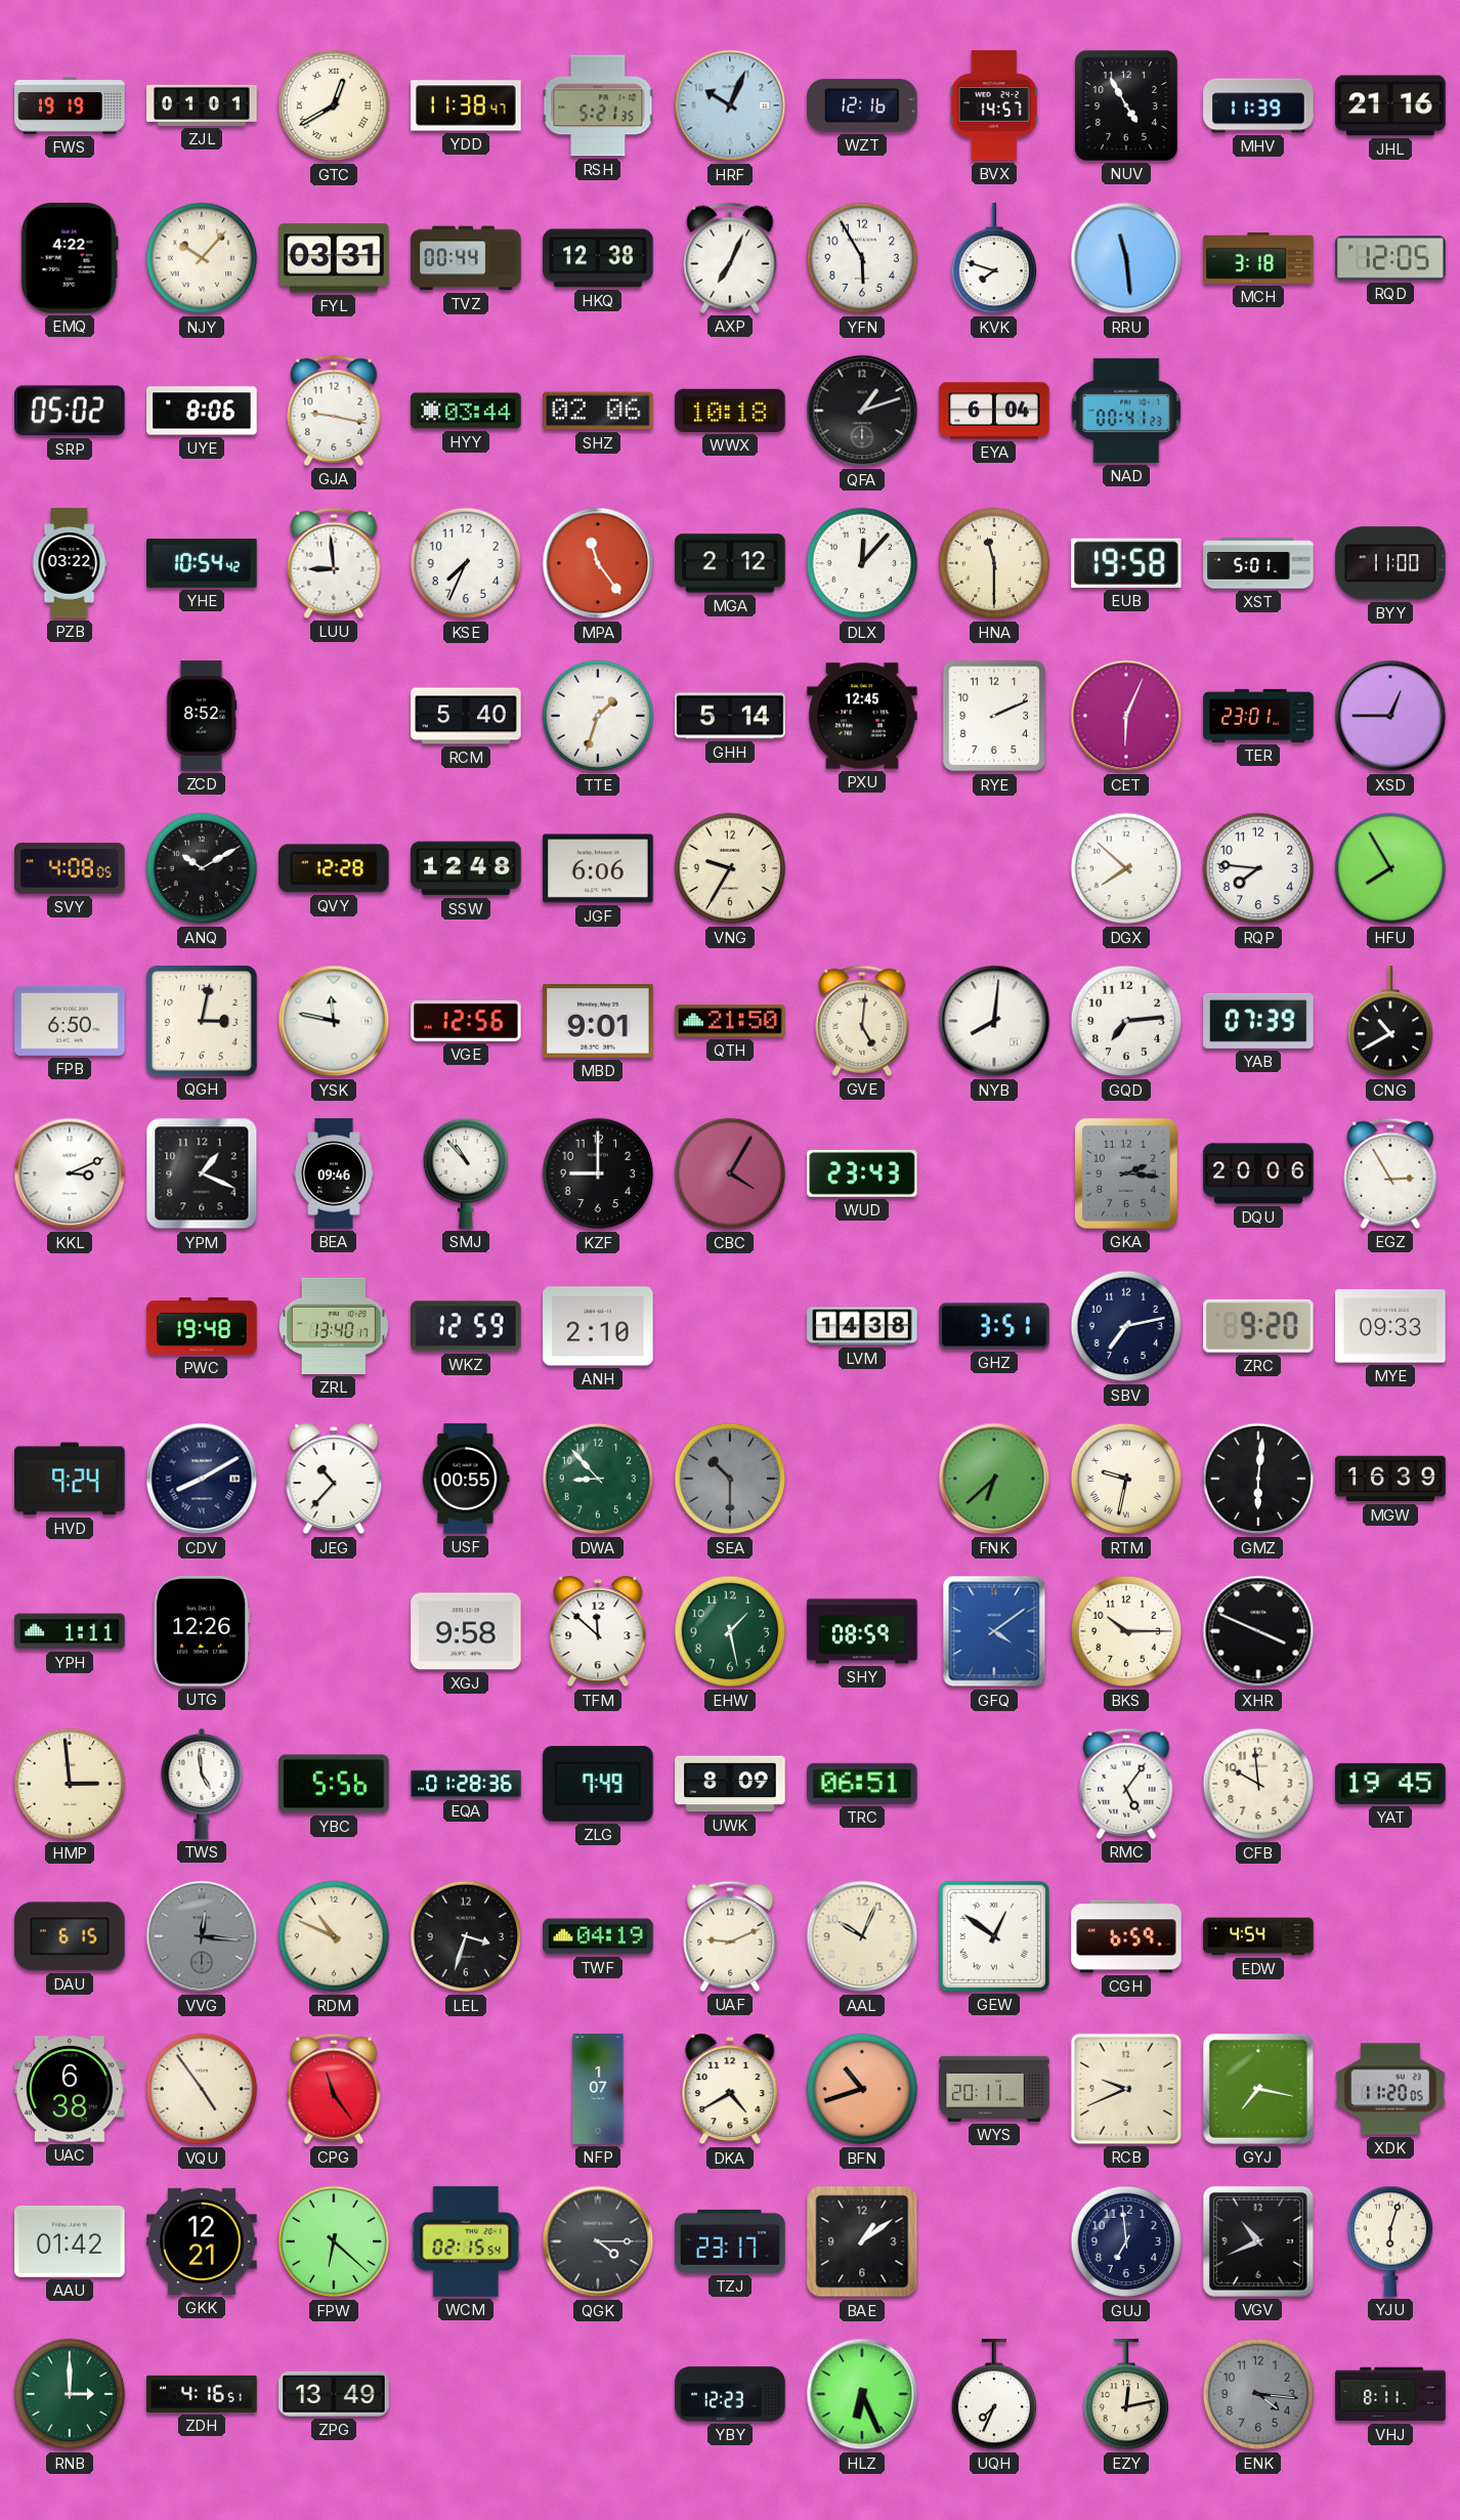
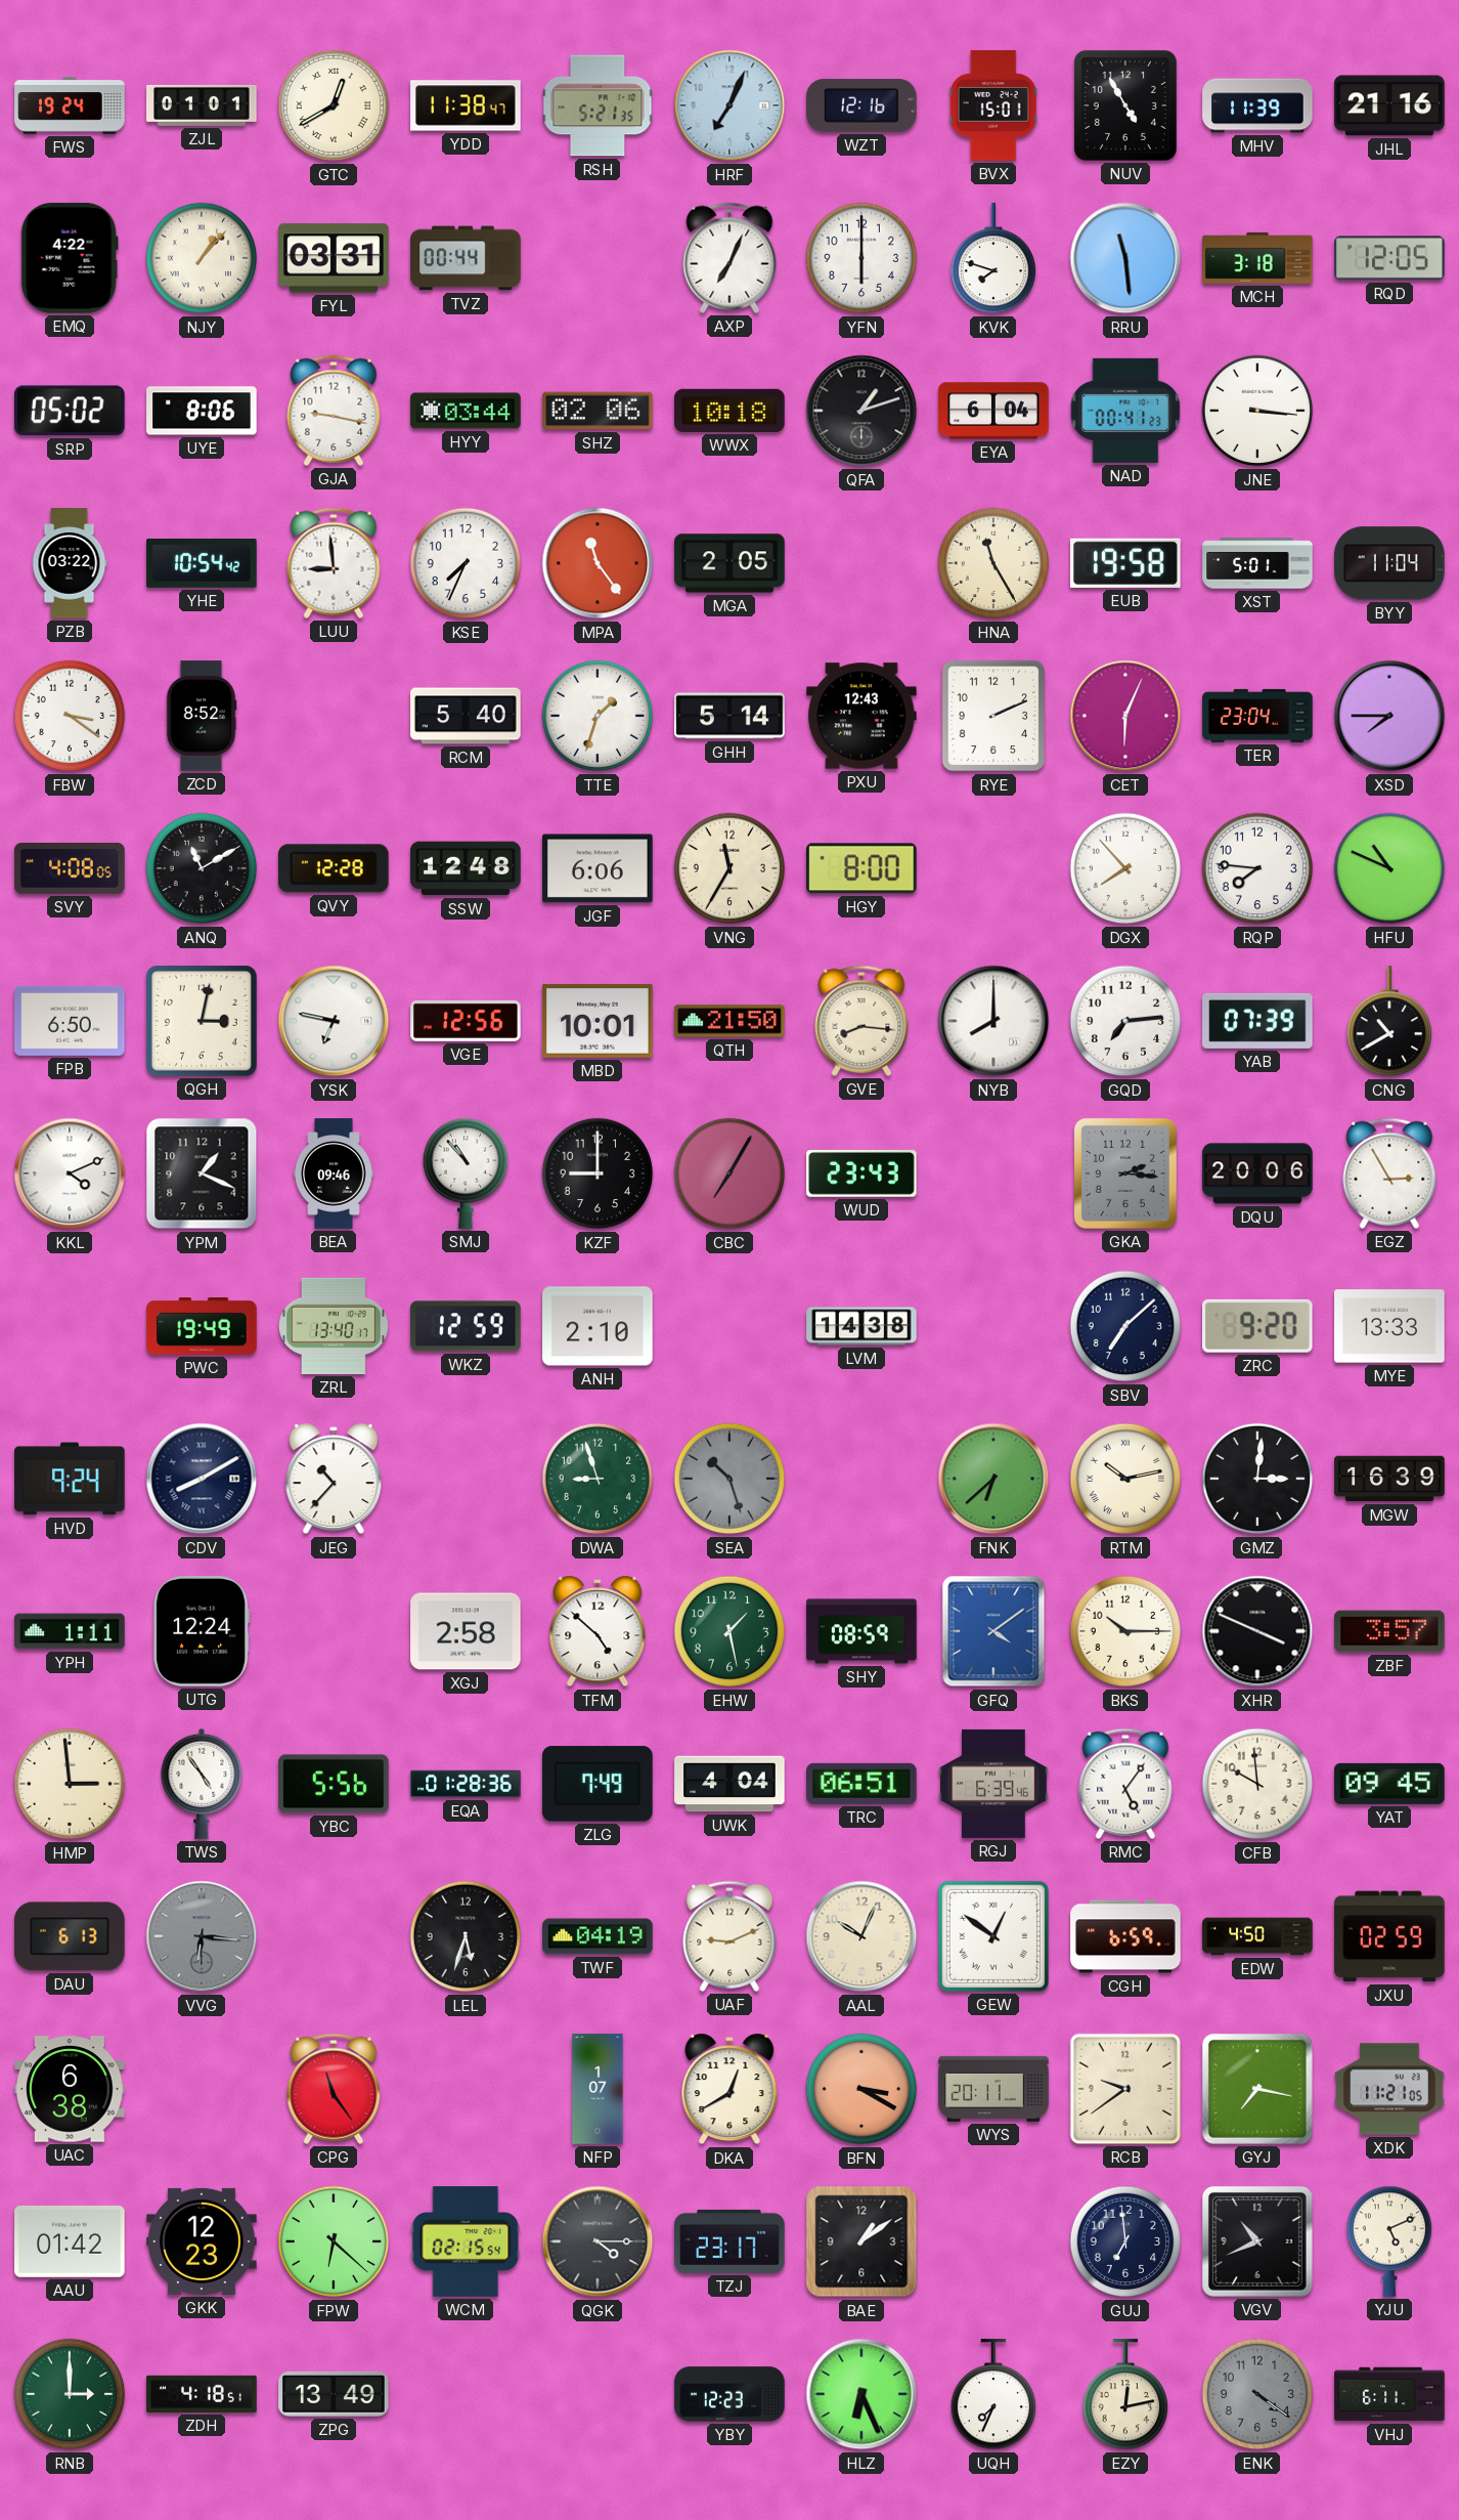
FWS: 19:19 -> 19:24
HRF: 10:04 -> 7:04
BVX: 14:57 -> 15:01
NJY: 10:07 -> 1:07
HKQ: 12:38 -> none
YFN: 5:55 -> 6:00
JNE: none -> 3:16
MGA: 2:12 -> 2:05
DLX: 12:07 -> none
HNA: 11:30 -> 11:25
BYY: 11:00 -> 11:04
FBW: none -> 3:21
PXU: 12:45 -> 12:43
TER: 23:01 -> 23:04
XSD: 12:45 -> 7:45
ANQ: 10:10 -> 11:10
VNG: 9:35 -> 11:35
HGY: none -> 8:00
DGX: 7:52 -> 7:53
HFU: 7:55 -> 10:49
YSK: 11:47 -> 6:47
MBD: 9:01 -> 10:01
GVE: 5:01 -> 8:16
NYB: 8:01 -> 8:00
KKL: 3:11 -> 4:11
CBC: 4:05 -> 7:05
PWC: 19:48 -> 19:49
GHZ: 3:51 -> none
SBV: 7:13 -> 7:08
MYE: 09:33 -> 13:33
USF: 00:55 -> none
DWA: 8:53 -> 8:57
SEA: 10:30 -> 10:27
RTM: 9:32 -> 10:13
GMZ: 6:01 -> 3:01
UTG: 12:26 -> 12:24
XGJ: 9:58 -> 2:58
TFM: 11:52 -> 4:52
ZBF: none -> 3:57
TWS: 4:59 -> 4:54
UWK: 8:09 -> 4:04
RGJ: none -> 6:39
YAT: 19:45 -> 09:45
DAU: 6:15 -> 6:13
VVG: 12:16 -> 6:16
RDM: 10:49 -> none
LEL: 3:33 -> 5:33
EDW: 4:54 -> 4:50
JXU: none -> 02:59
VQU: 4:54 -> none
DKA: 4:40 -> 12:40
BFN: 10:42 -> 3:20
RCB: 9:41 -> 9:39
XDK: 11:20 -> 11:21
GKK: 12:21 -> 12:23
YJU: 6:03 -> 5:11
ZDH: 4:16 -> 4:18
ENK: 4:16 -> 4:21
VHJ: 8:11 -> 6:11
